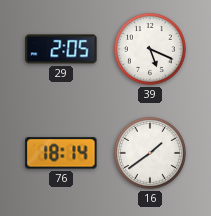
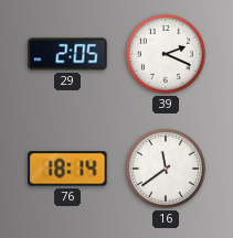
39: 5:19 -> 2:19
16: 1:39 -> 11:39
